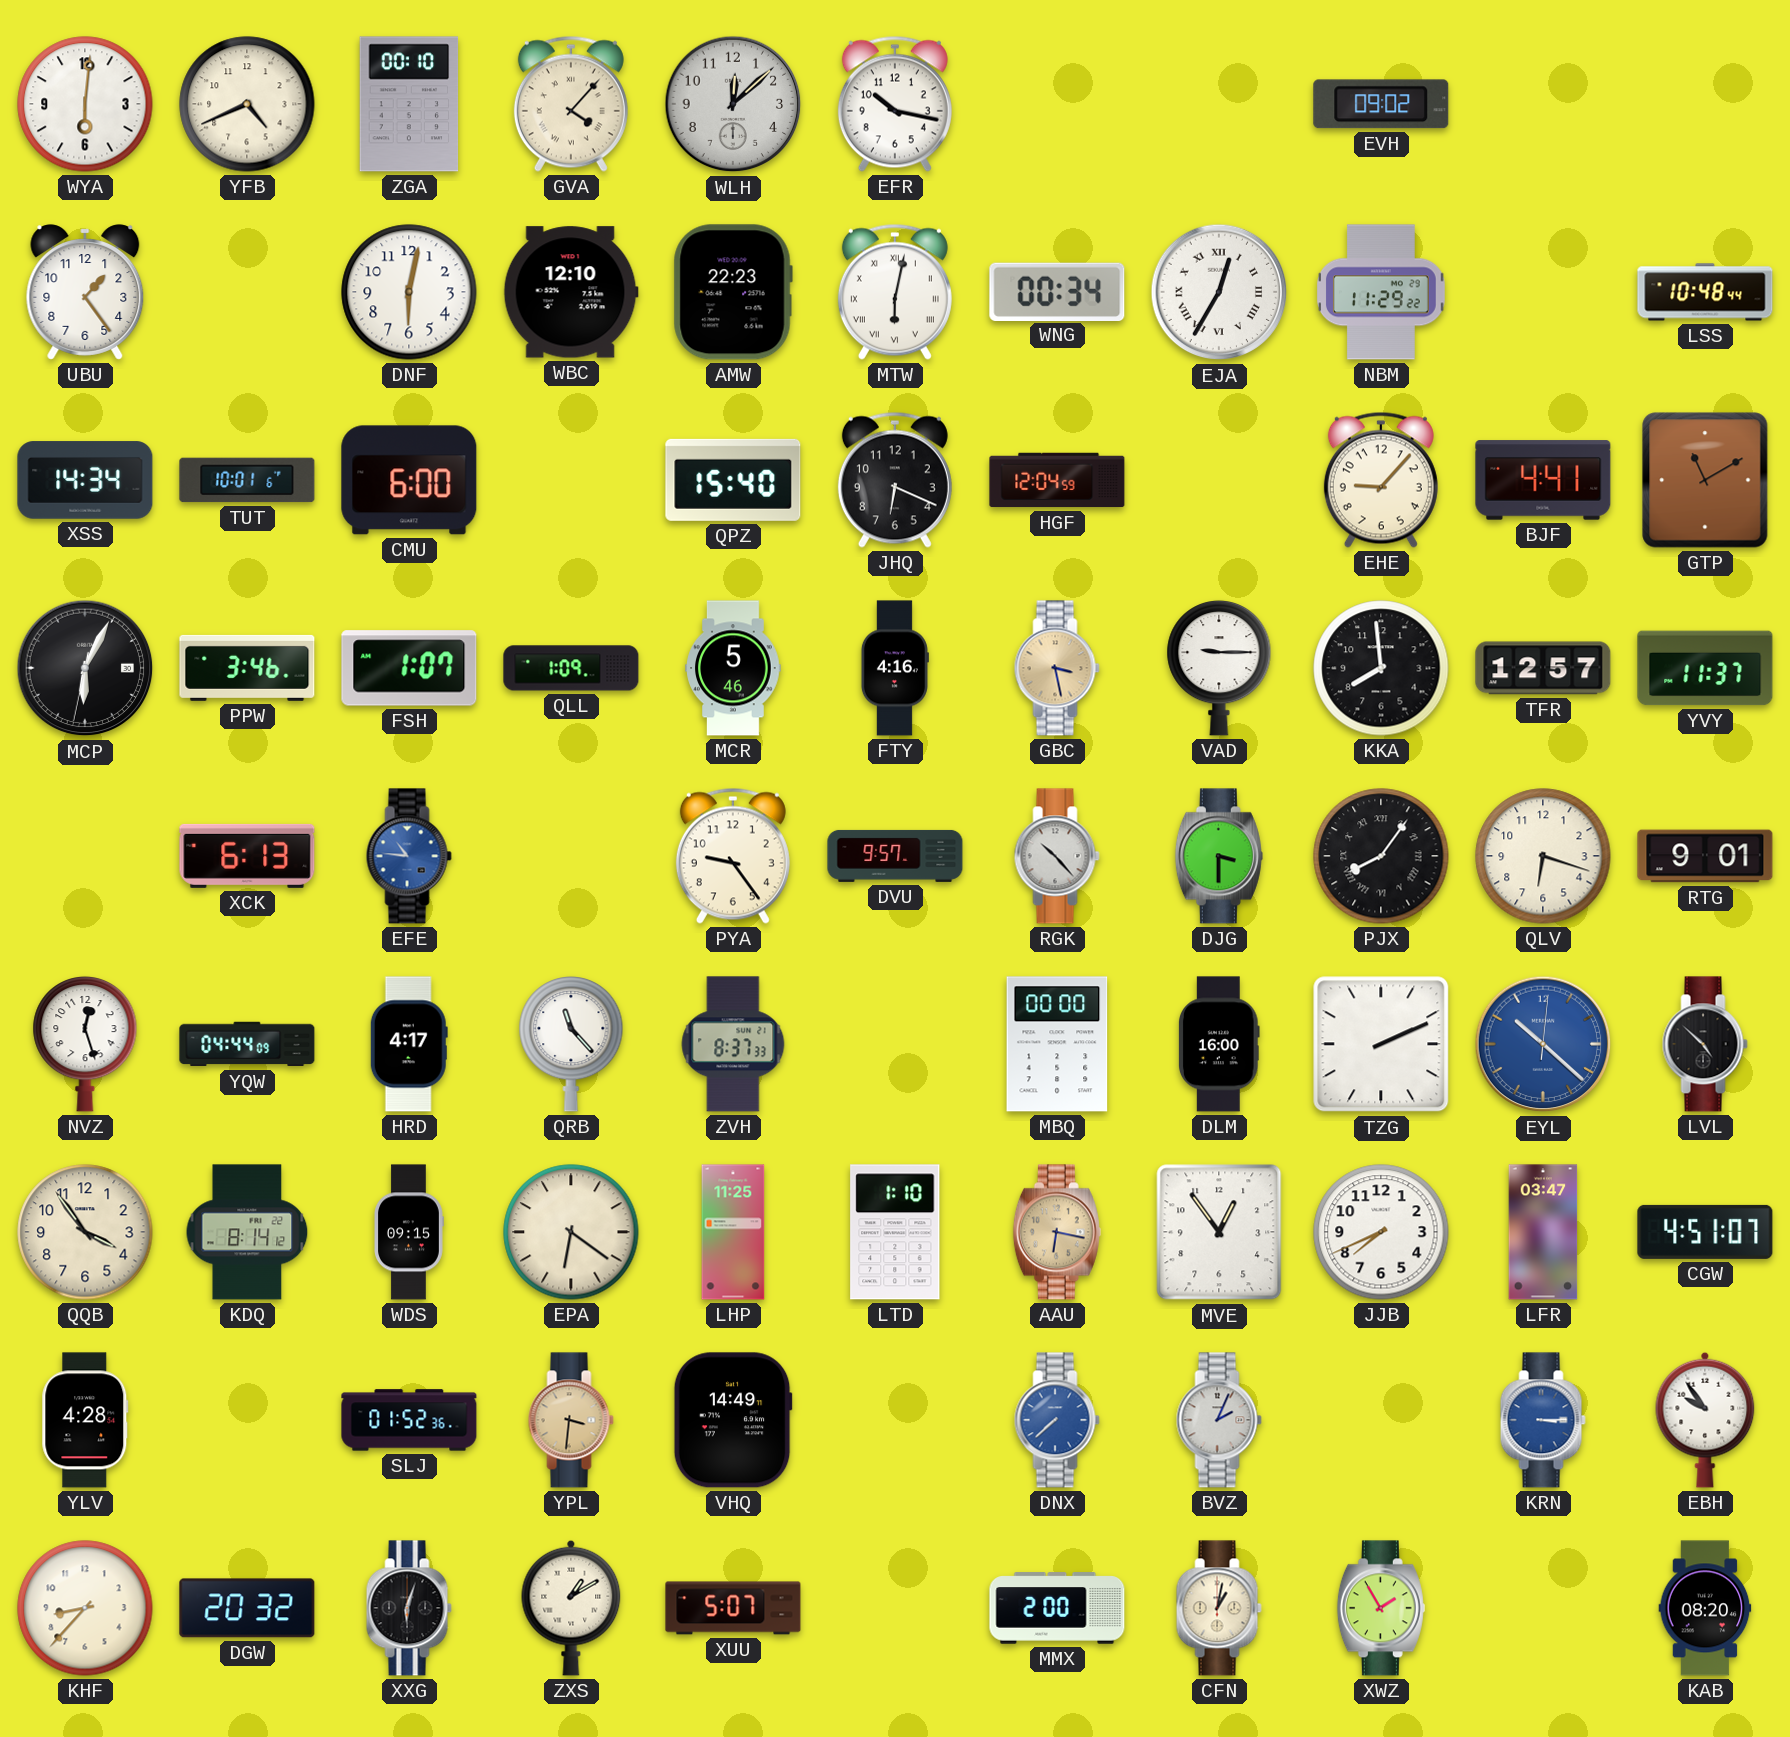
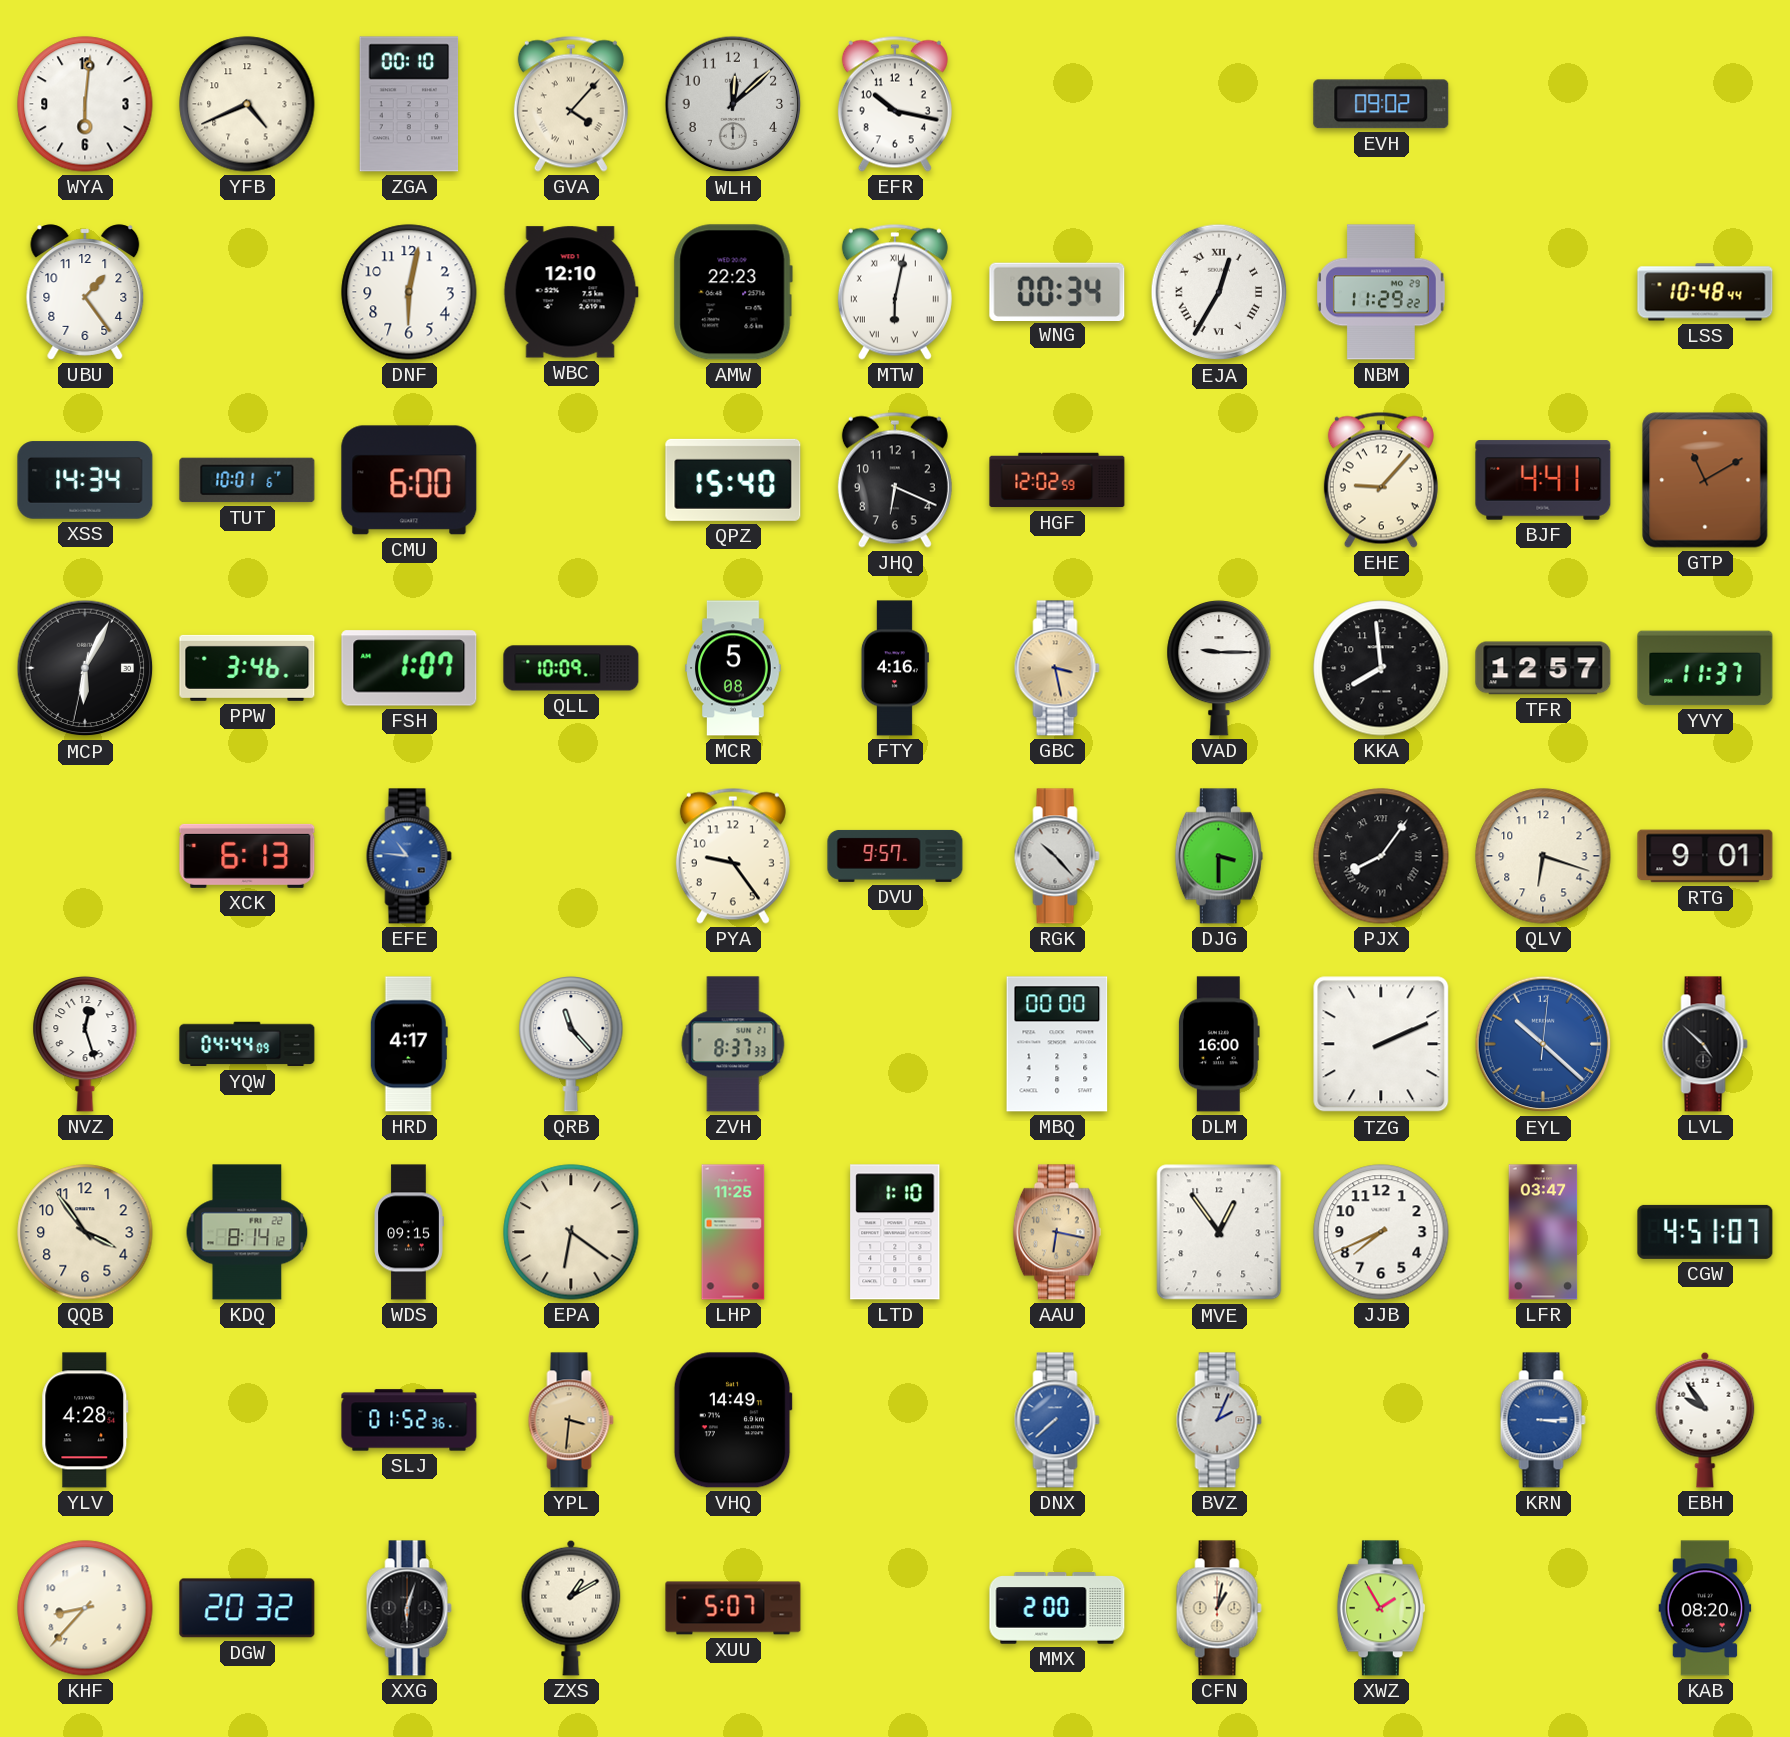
HGF: 12:04 -> 12:02
QLL: 1:09 -> 10:09
MCR: 5:46 -> 5:08
